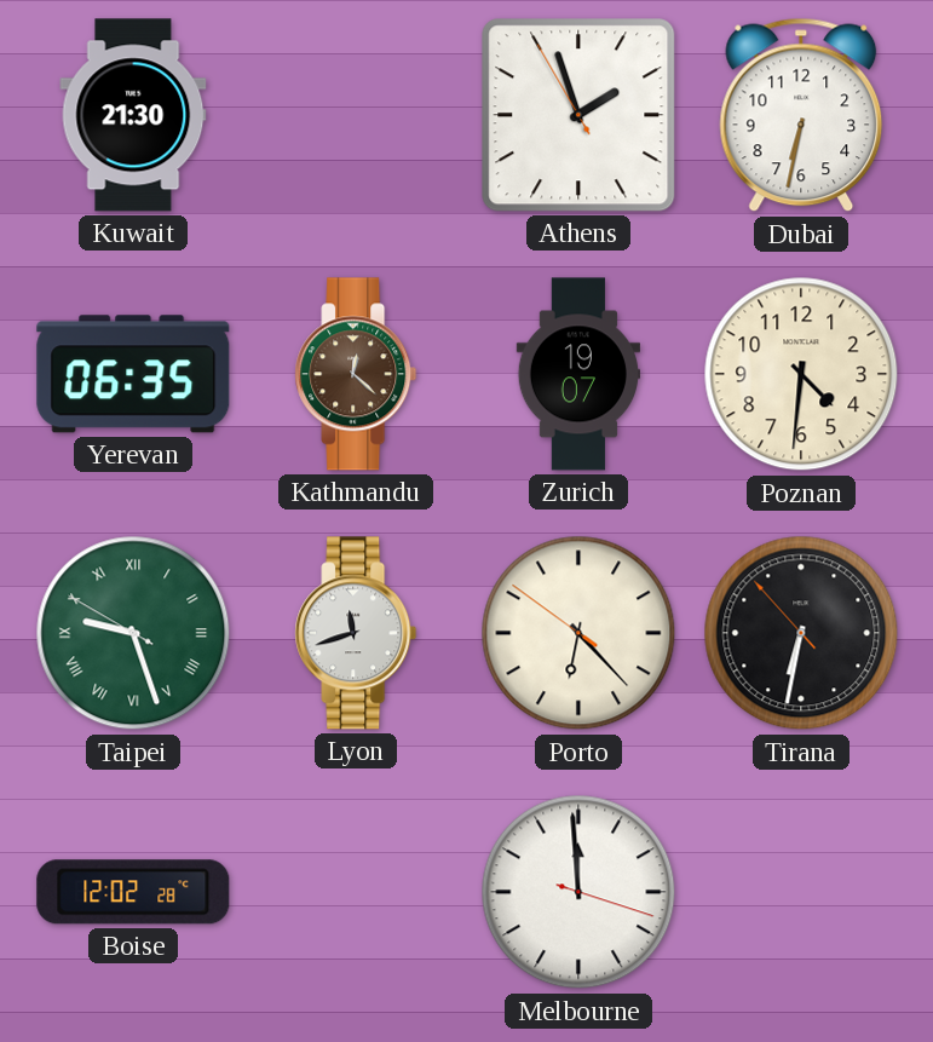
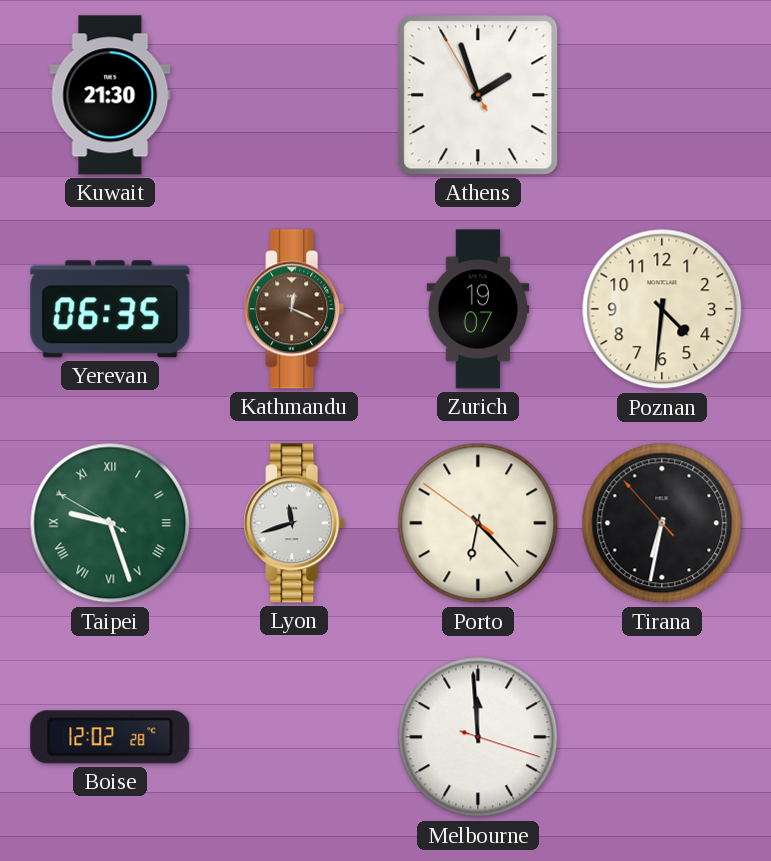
Dubai: 6:32 -> none
Kathmandu: 12:22 -> 12:19
